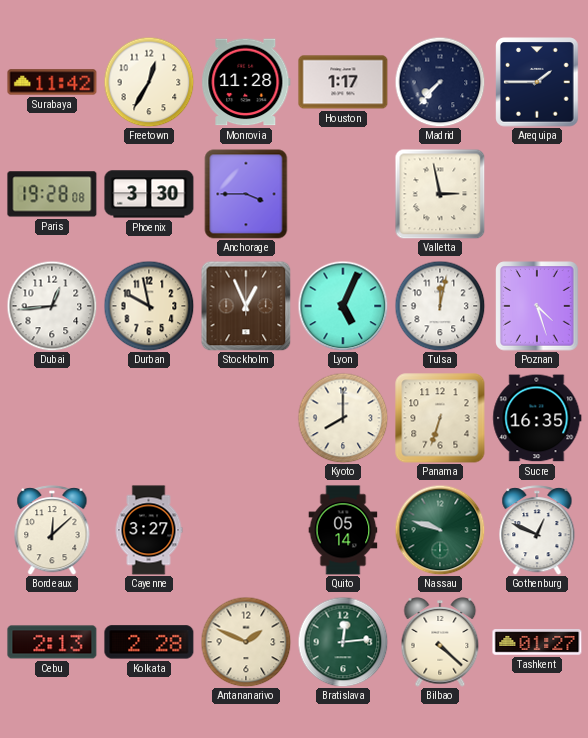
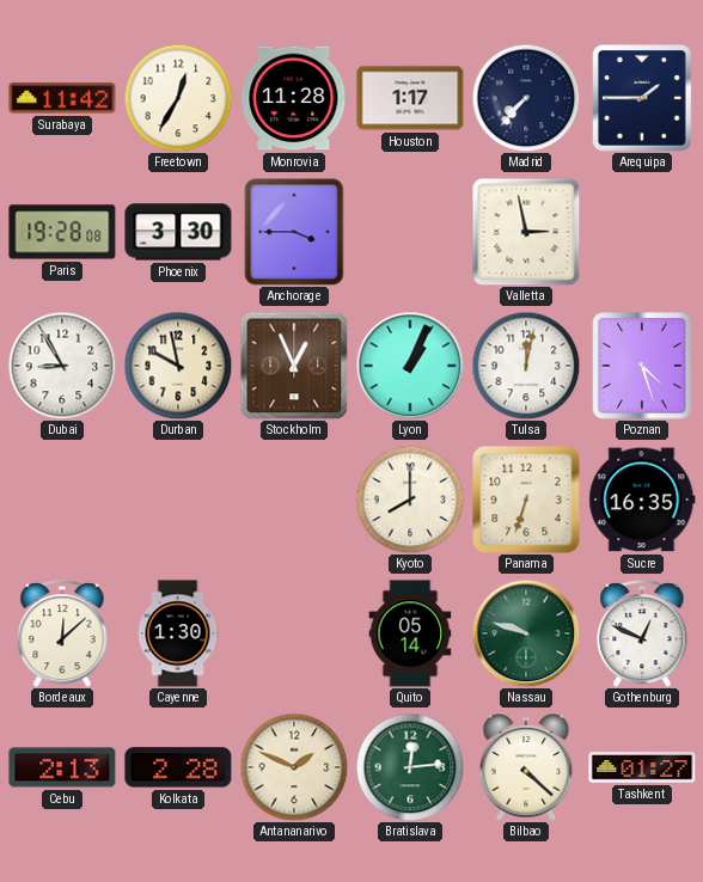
Dubai: 12:44 -> 8:55
Lyon: 5:04 -> 1:04
Cayenne: 3:27 -> 1:30
